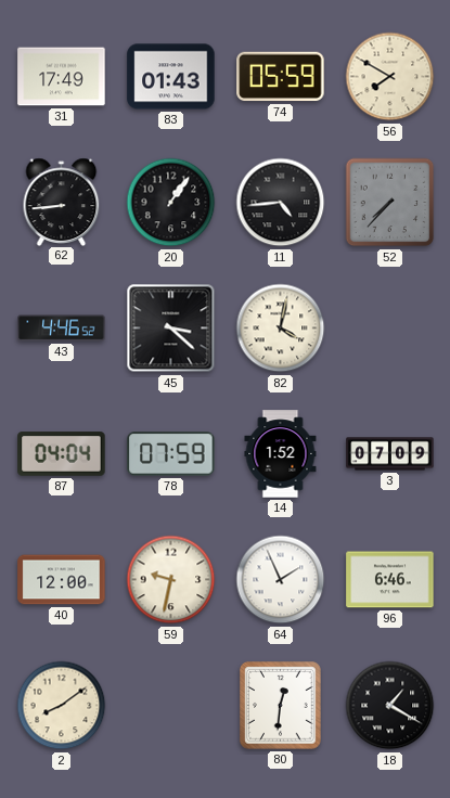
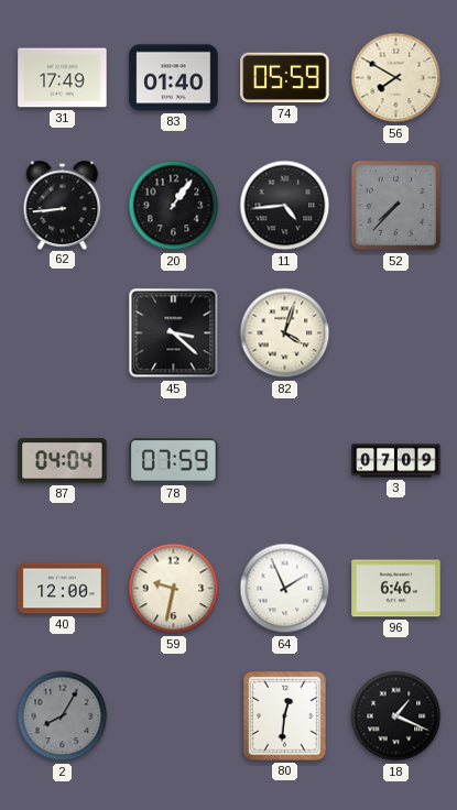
83: 01:43 -> 01:40
43: 4:46 -> none
82: 4:02 -> 4:03
14: 1:52 -> none
2: 8:09 -> 8:05
2 dial: cream -> grey
18: 1:20 -> 1:19
